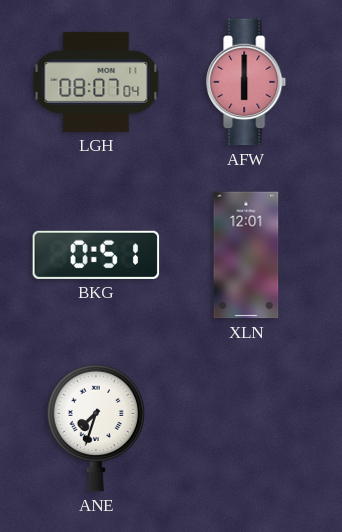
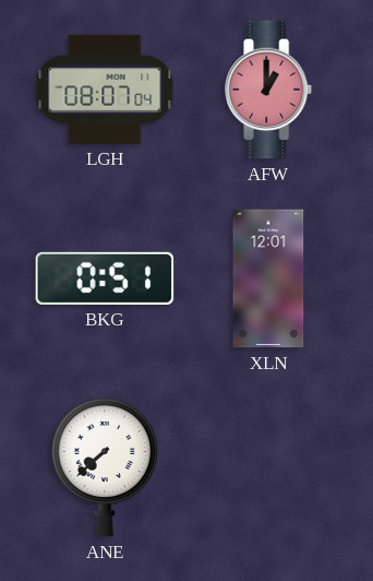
AFW: 6:00 -> 1:00
ANE: 7:33 -> 7:38
